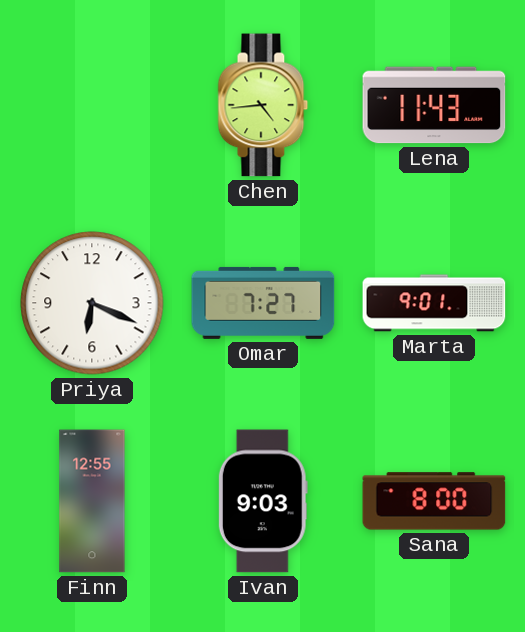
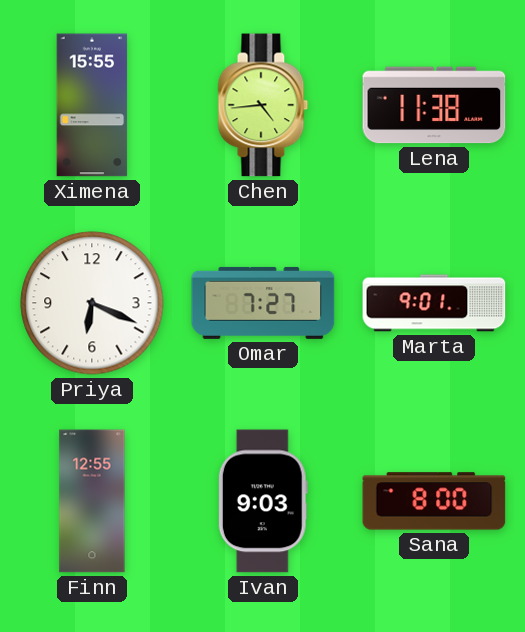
Ximena: none -> 15:55
Lena: 11:43 -> 11:38
